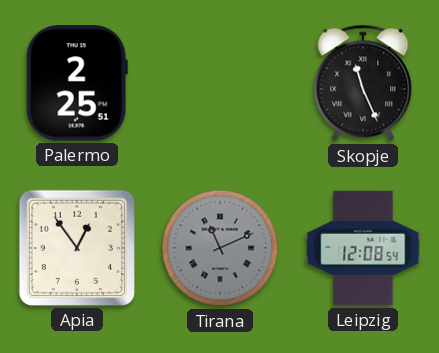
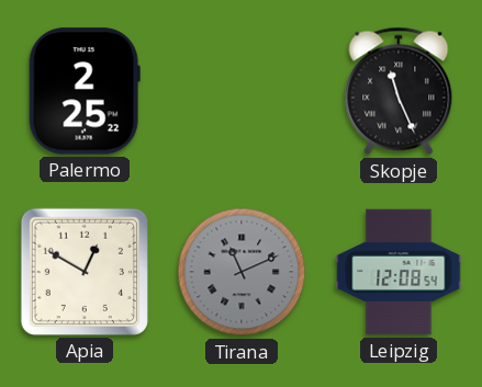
Palermo: 2:25:51 -> 2:25:22
Apia: 12:54 -> 12:50
